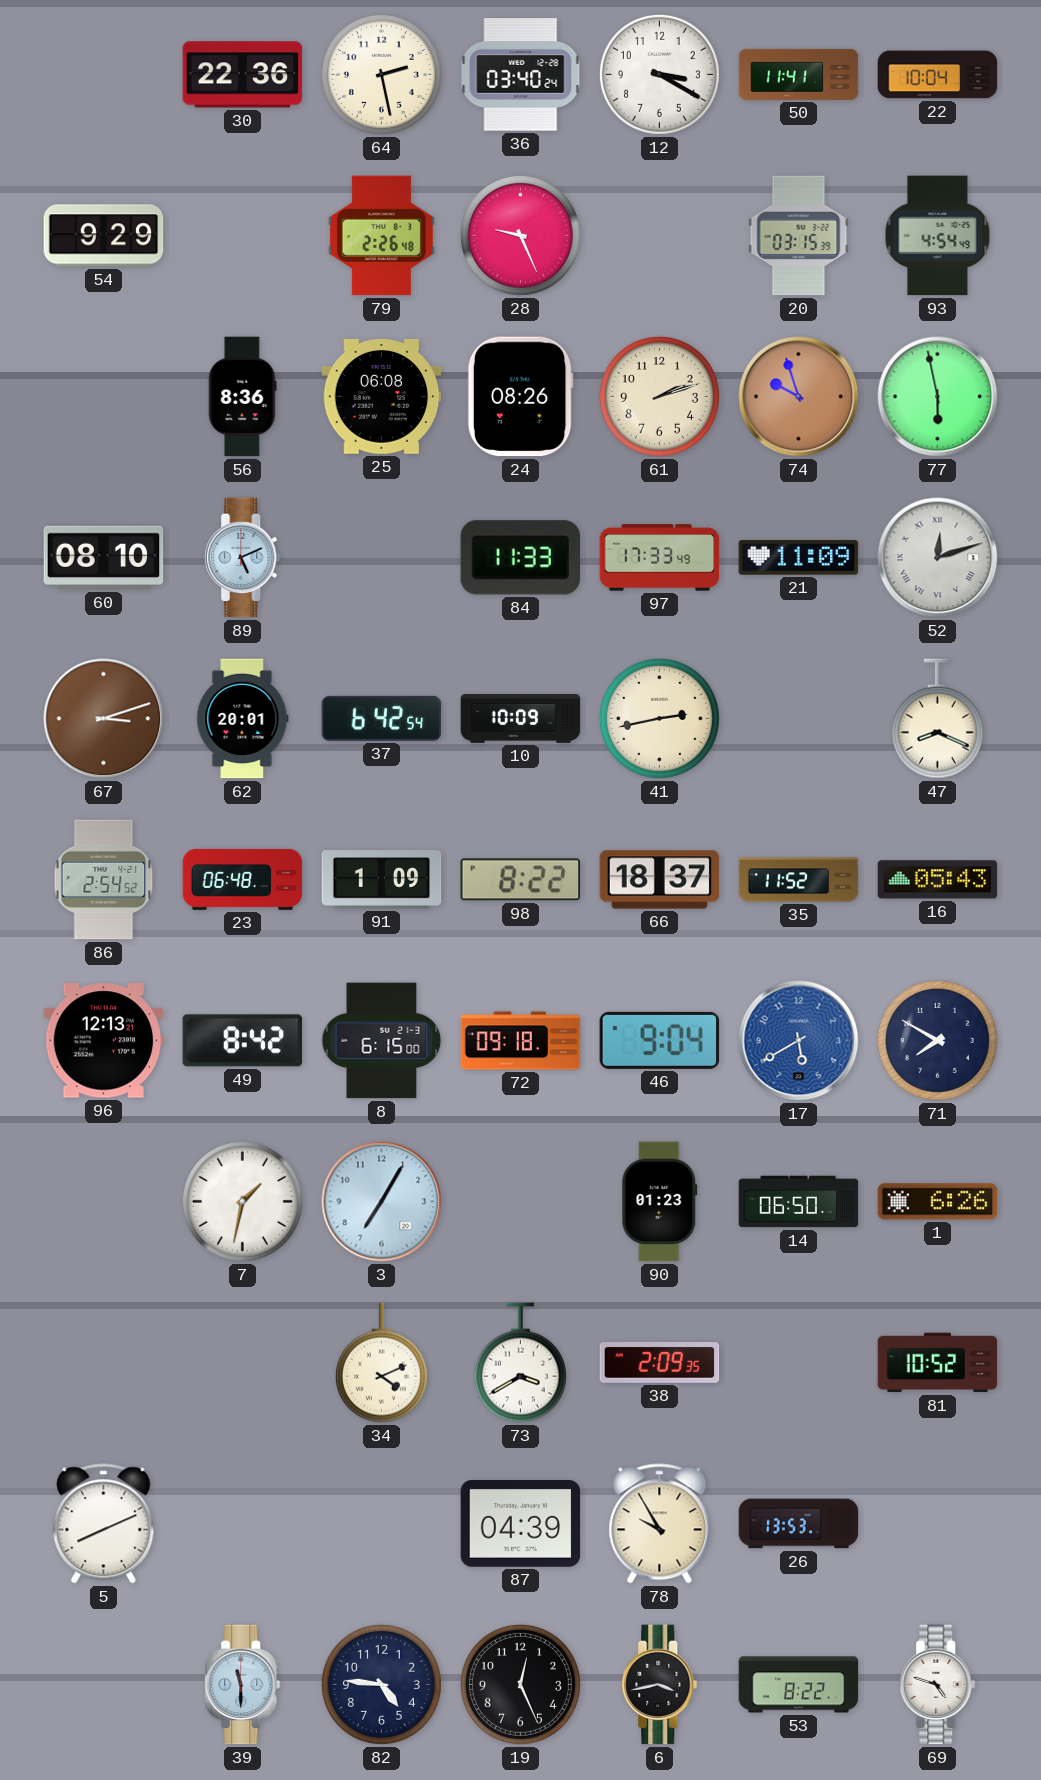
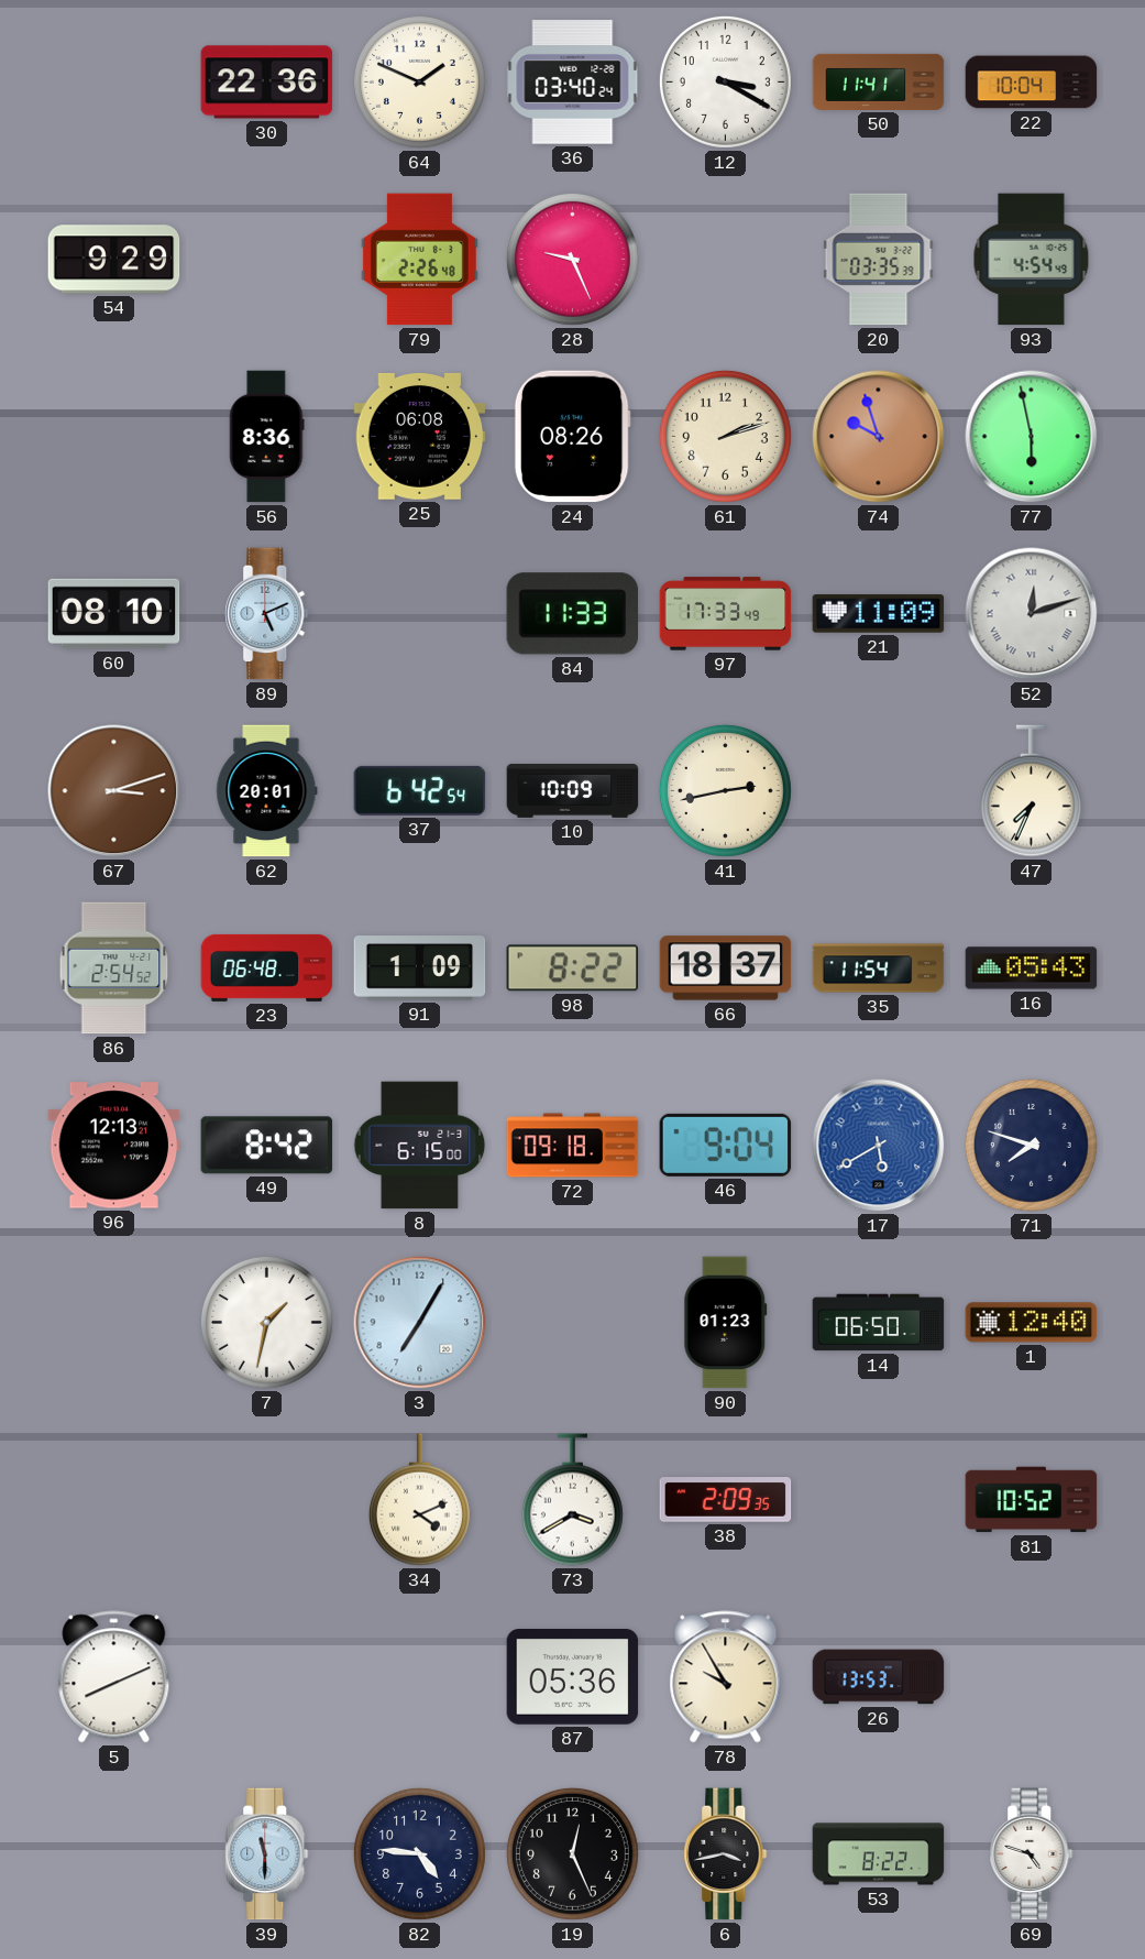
64: 2:28 -> 1:49
20: 03:15 -> 03:35
47: 8:19 -> 7:34
35: 11:52 -> 11:54
71: 7:50 -> 7:48
1: 6:26 -> 12:40
87: 04:39 -> 05:36
